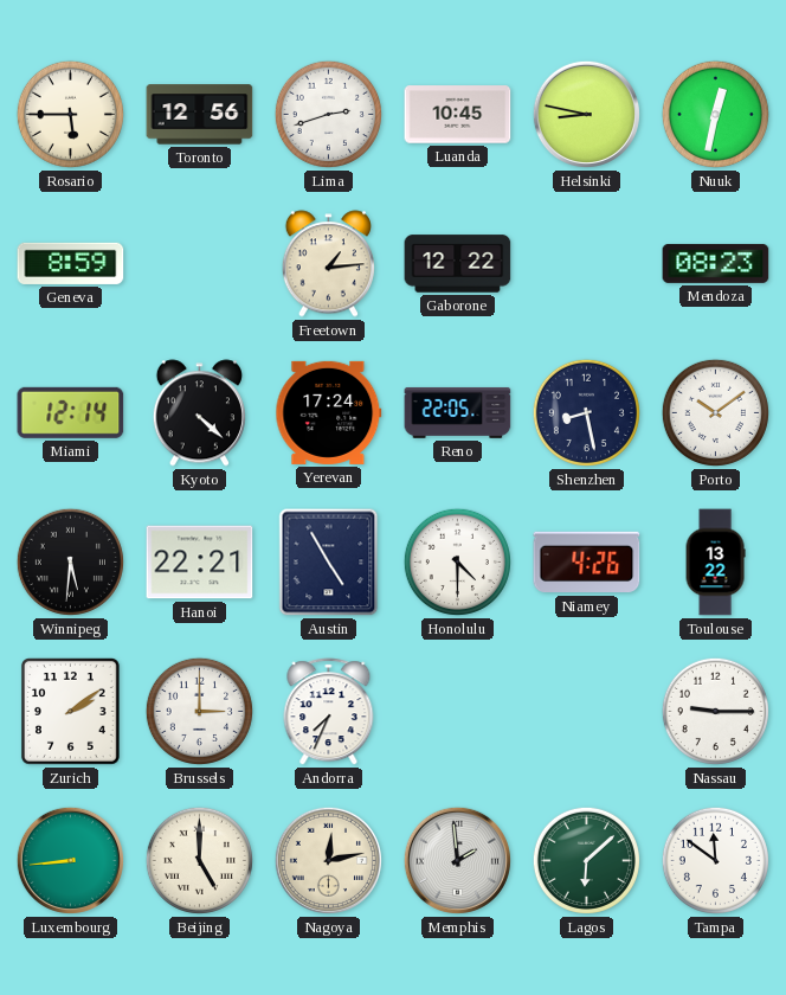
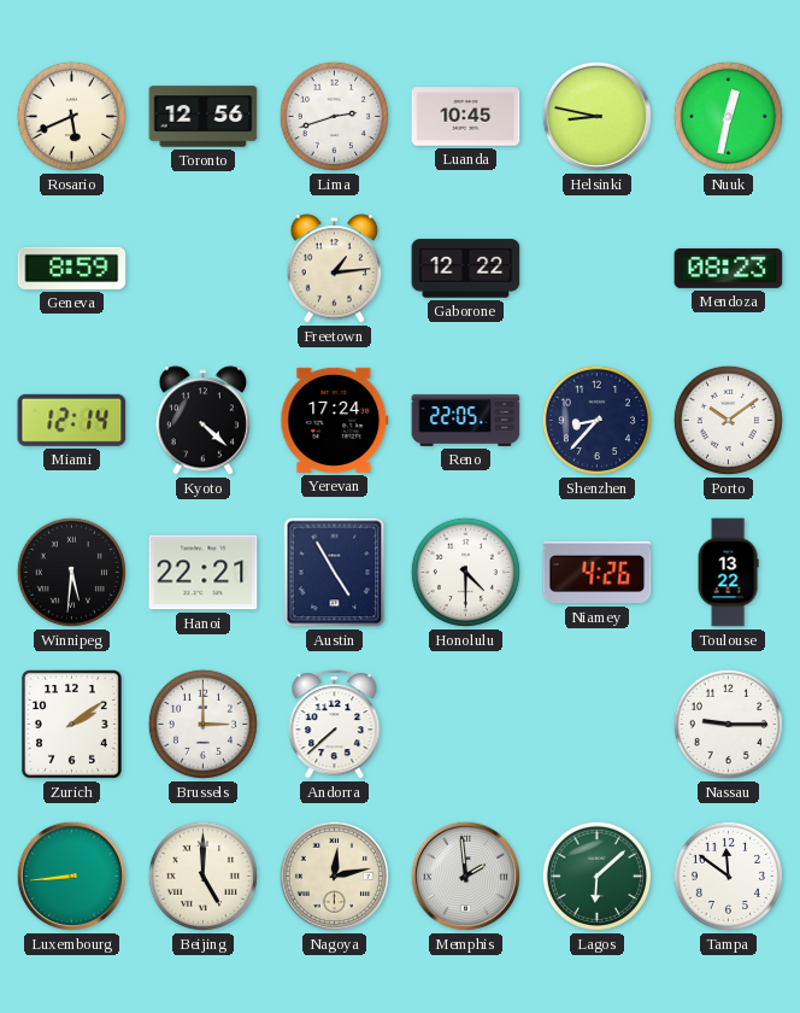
Rosario: 5:45 -> 5:41
Shenzhen: 8:28 -> 8:37
Andorra: 7:34 -> 7:38
